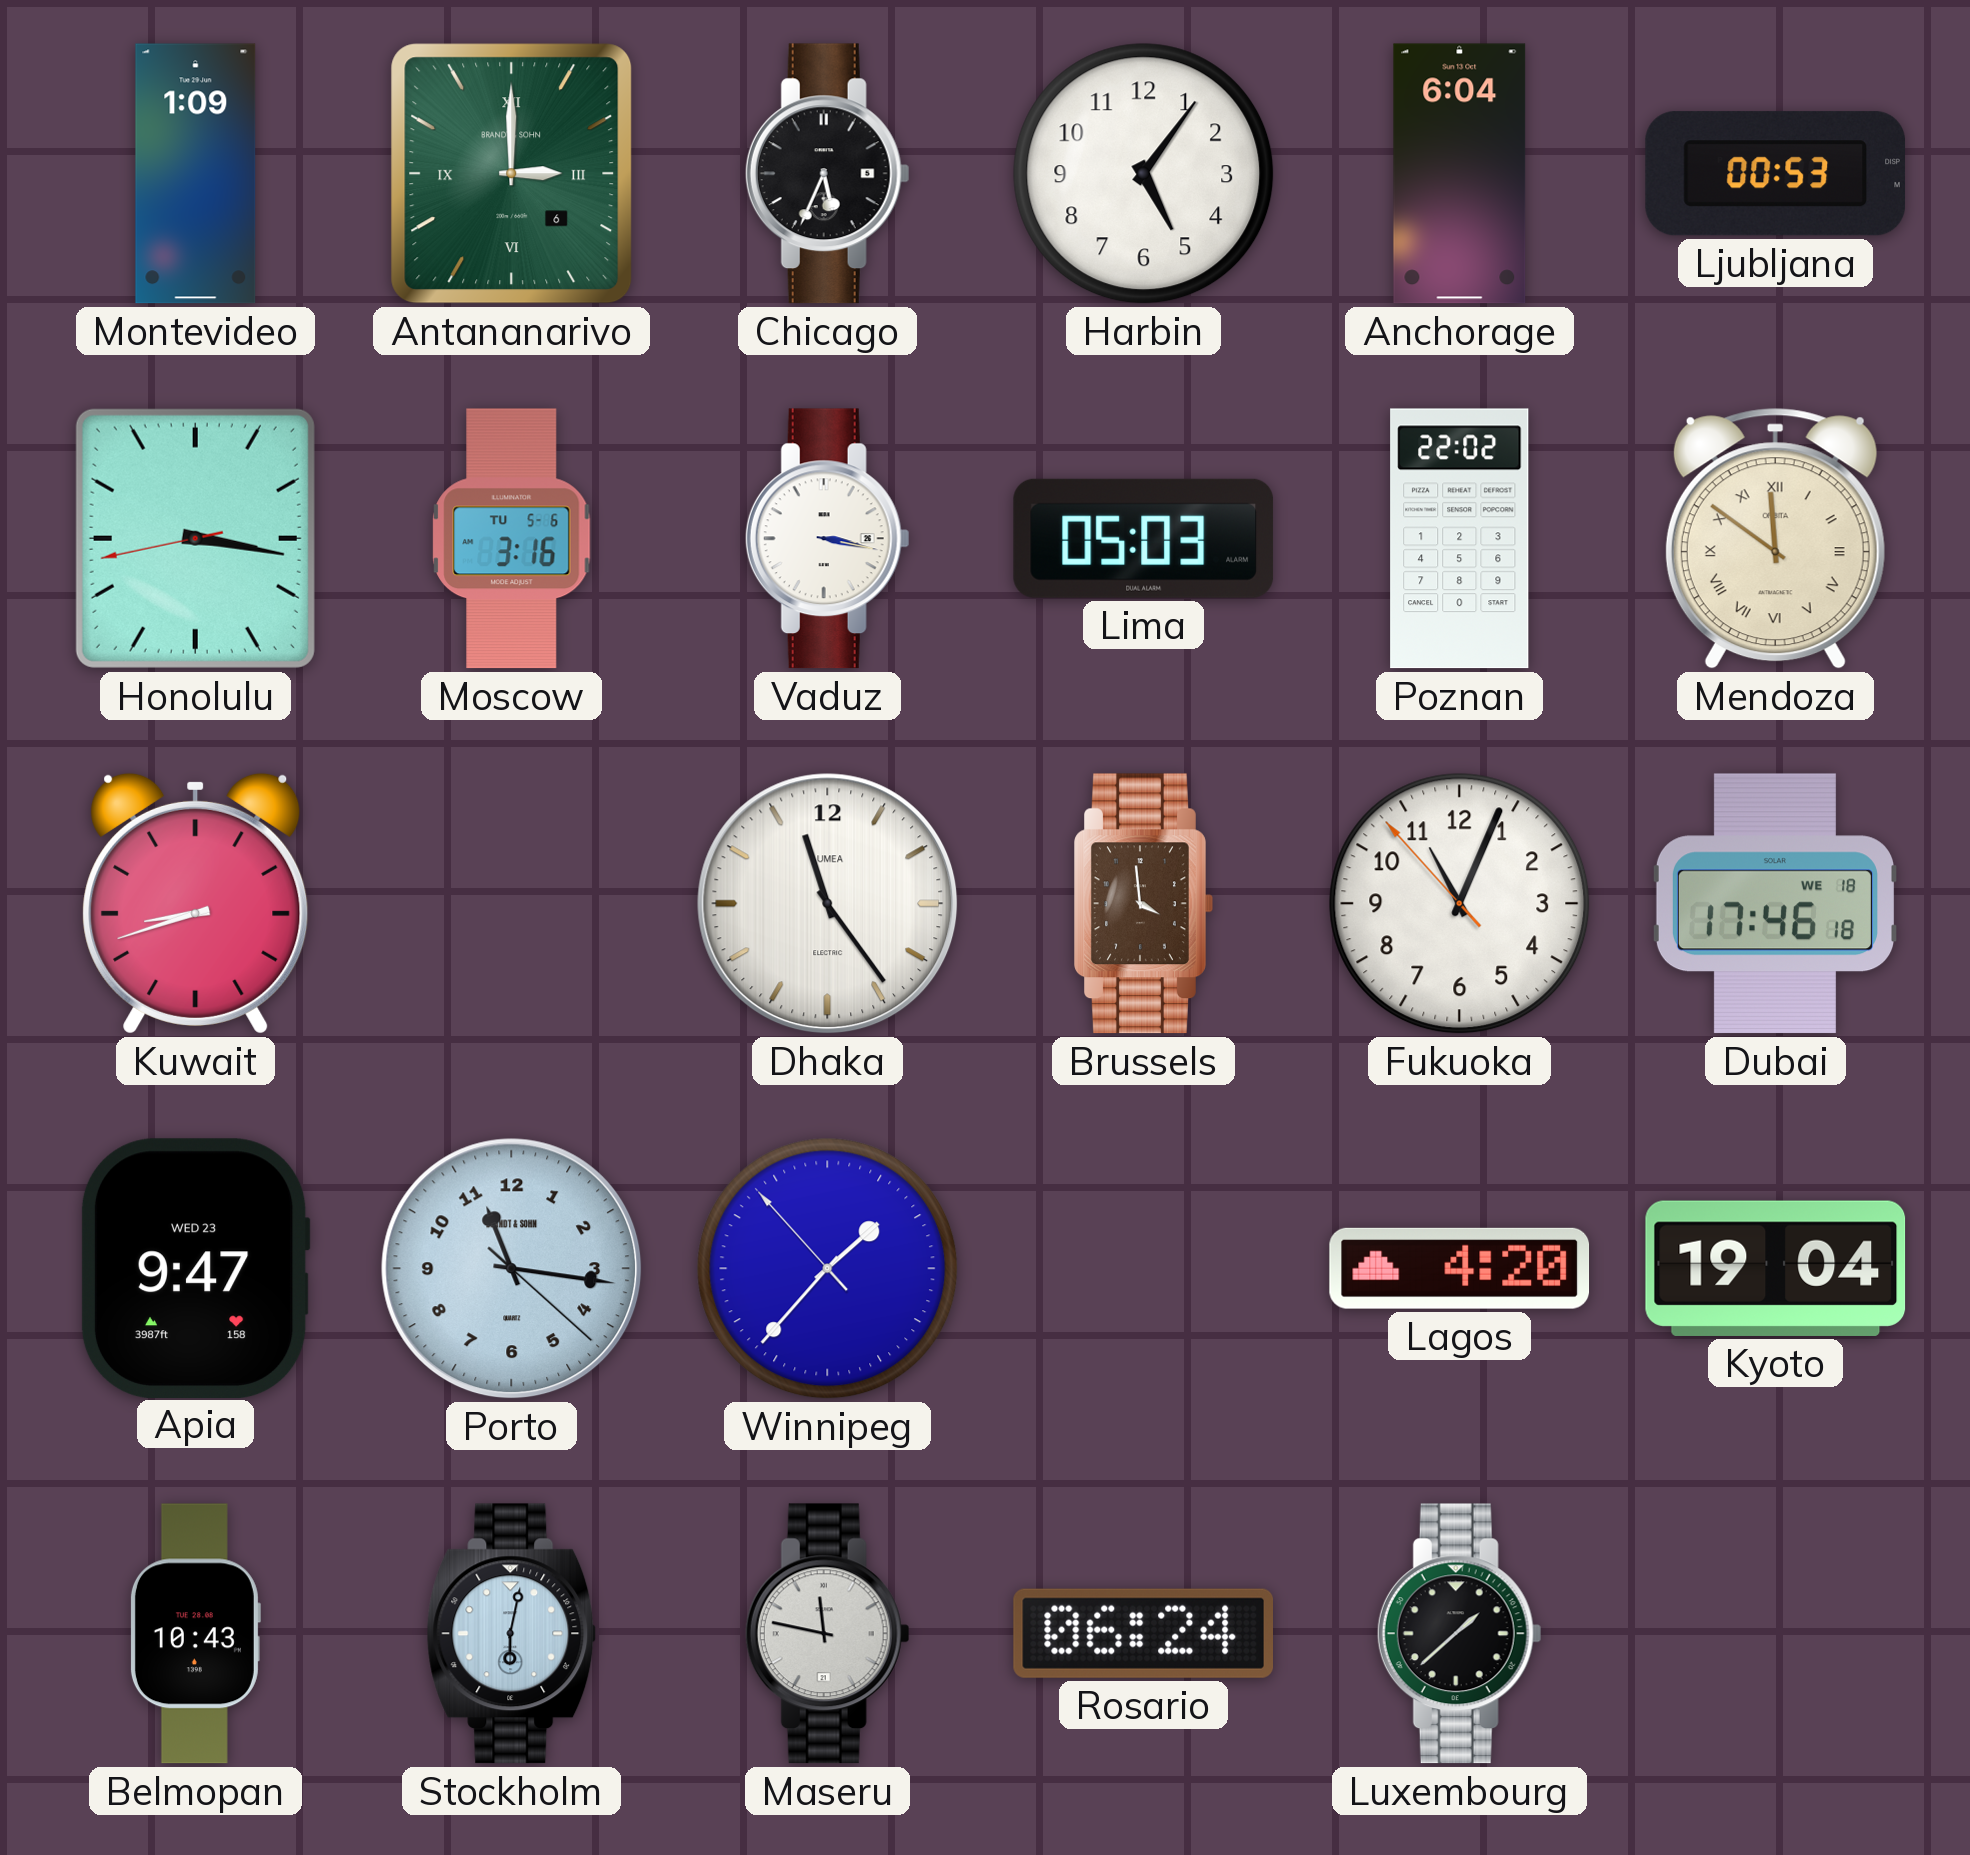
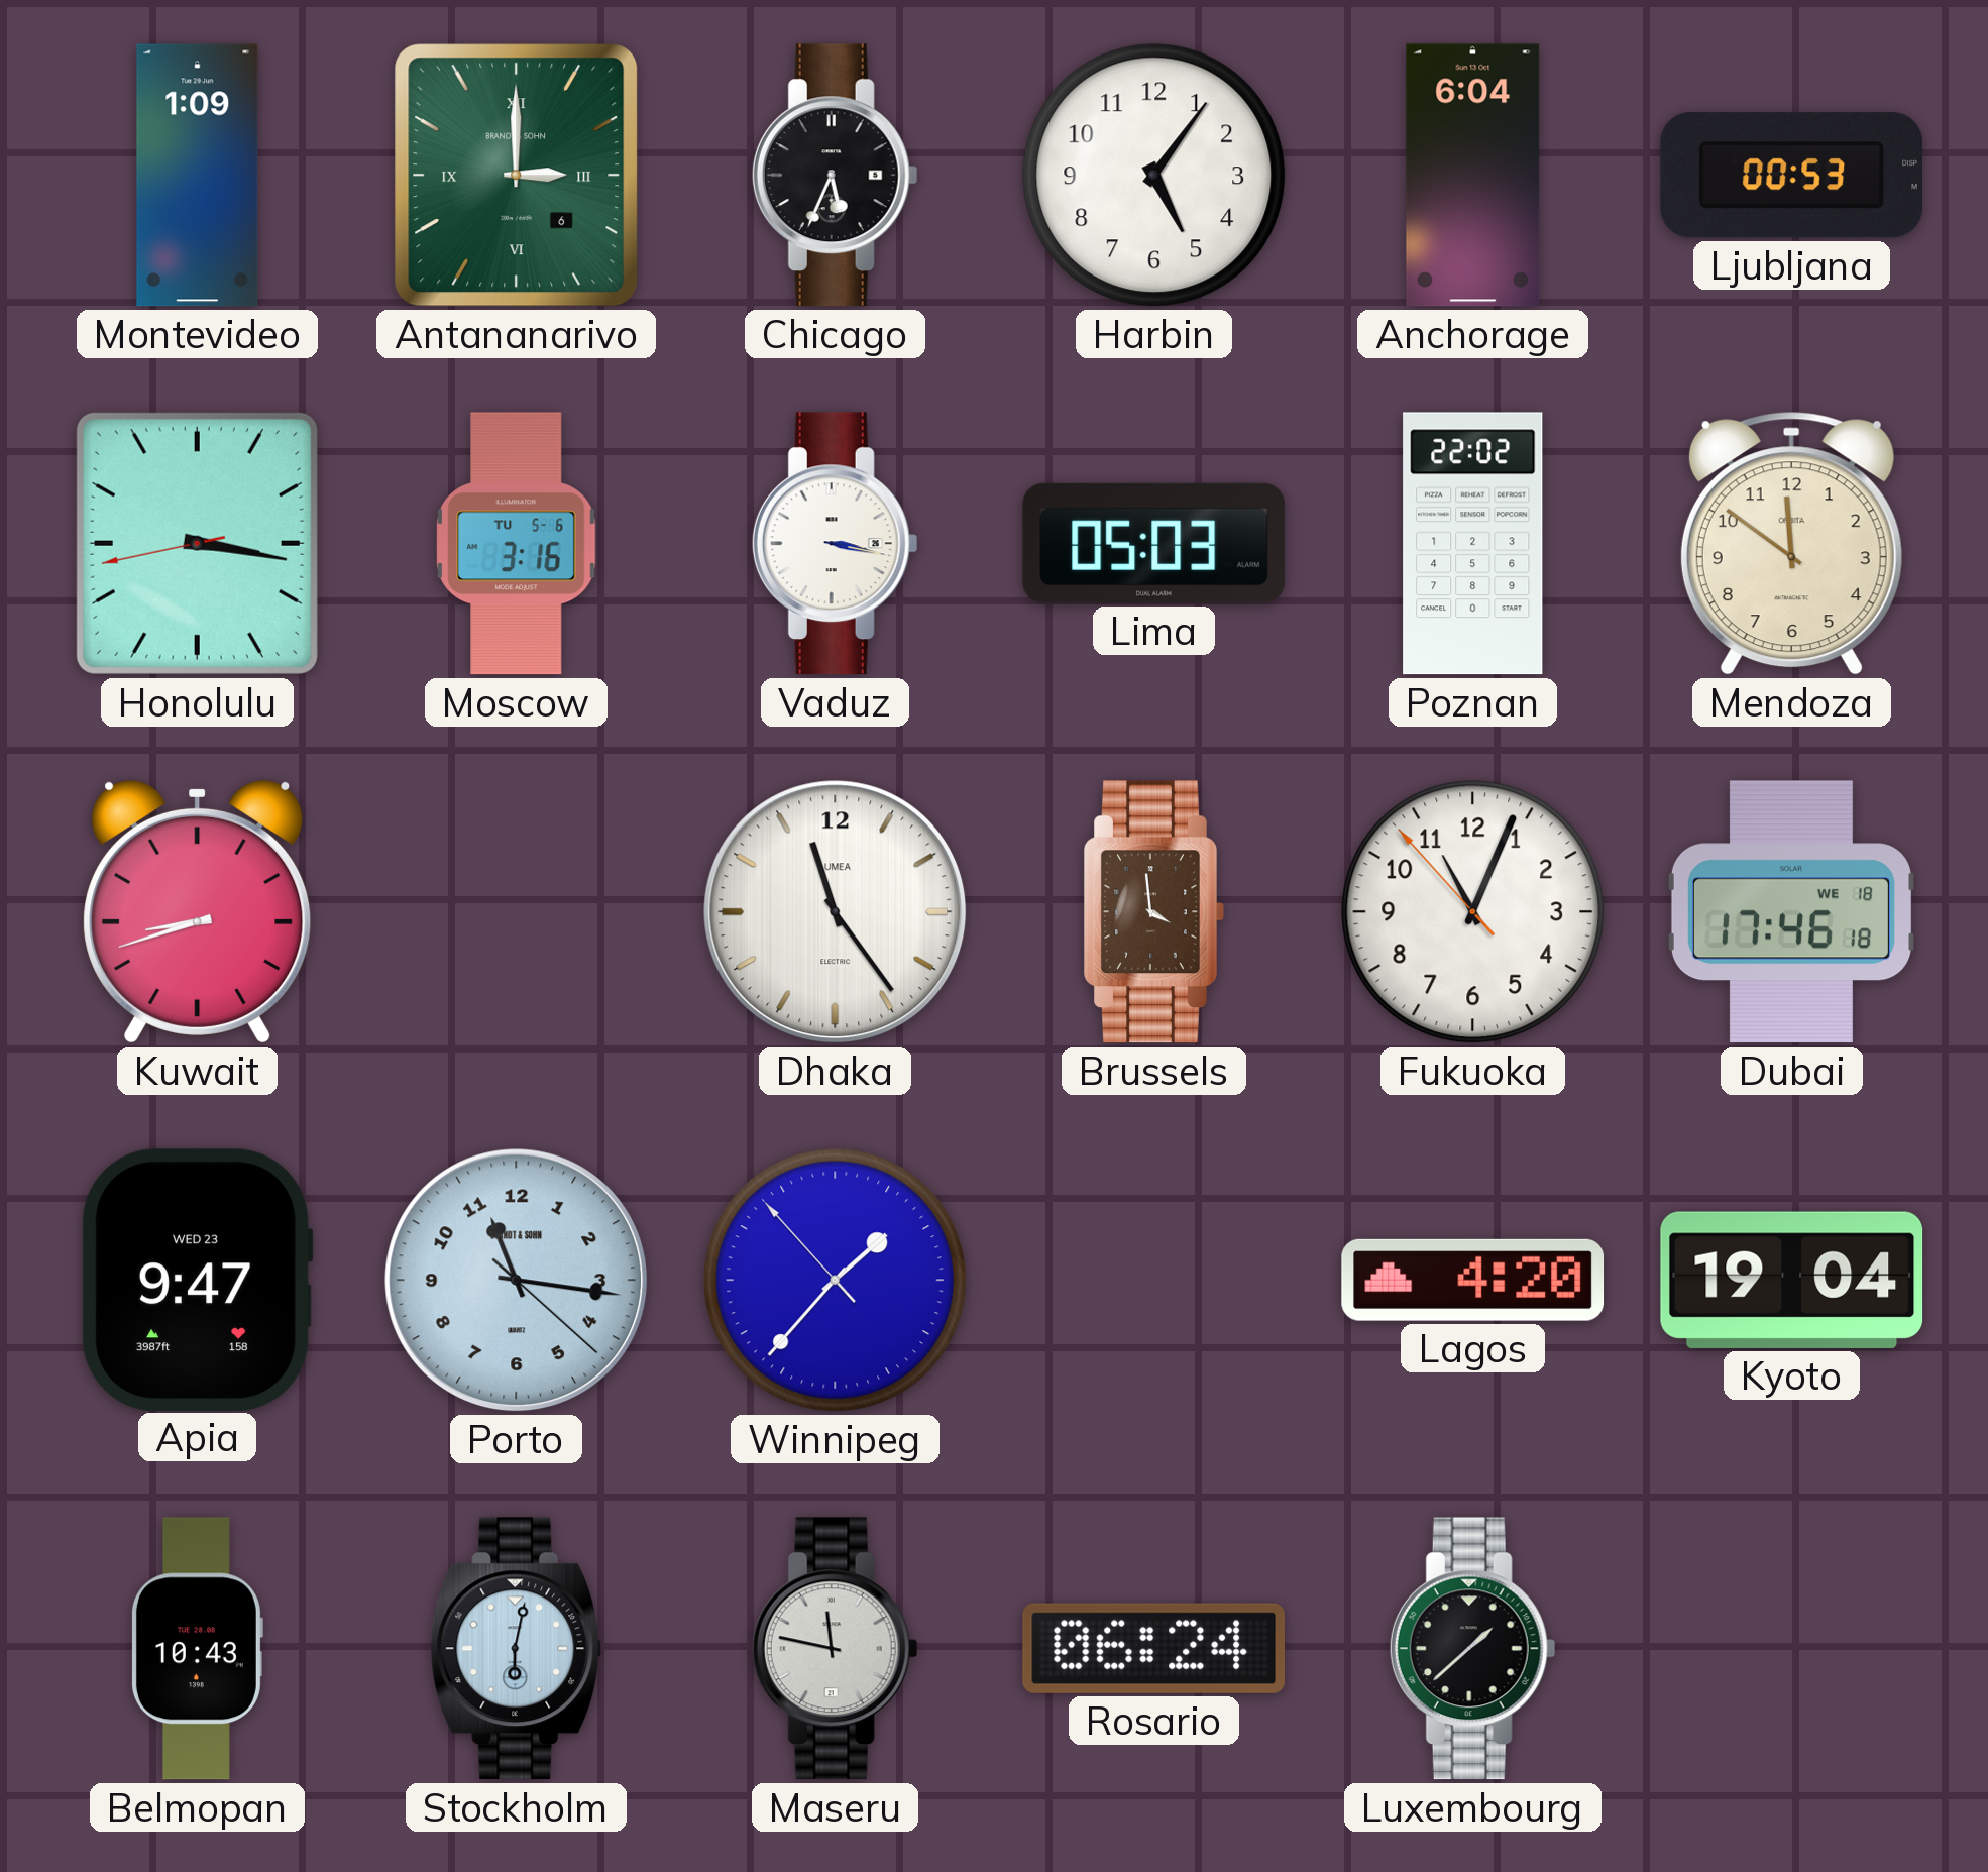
Mendoza numerals: Roman -> Arabic
